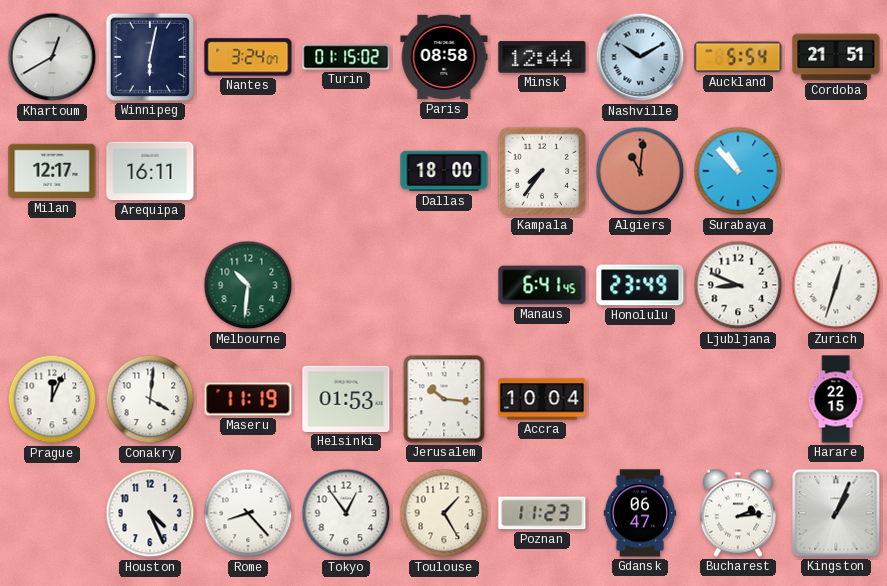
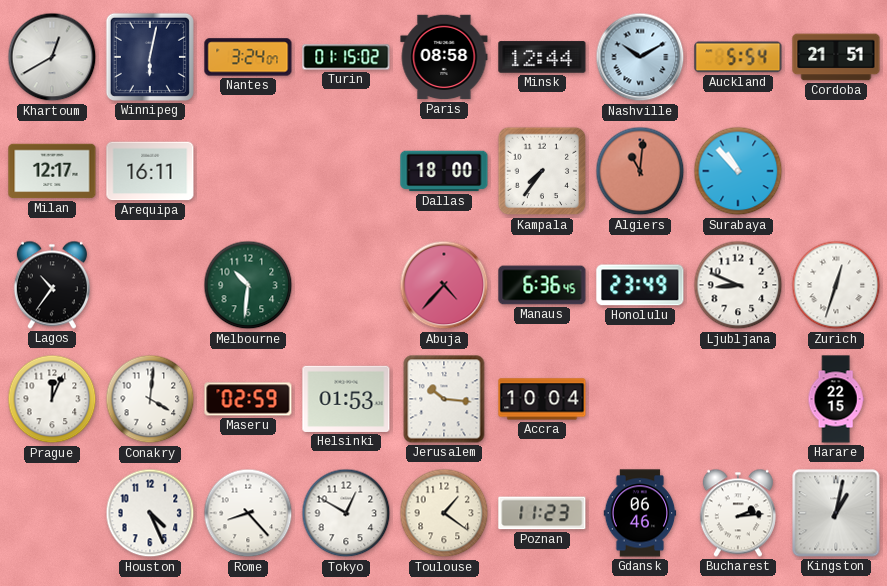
Lagos: none -> 10:36
Abuja: none -> 4:37
Manaus: 6:41 -> 6:36
Maseru: 11:19 -> 02:59
Tokyo: 12:54 -> 12:50
Toulouse: 1:25 -> 1:21
Gdansk: 06:47 -> 06:46
Kingston: 1:04 -> 1:02
